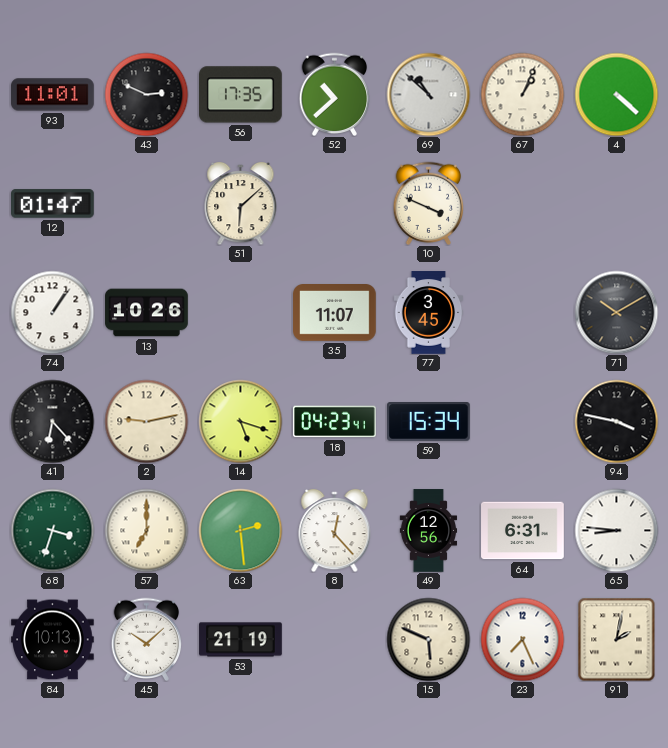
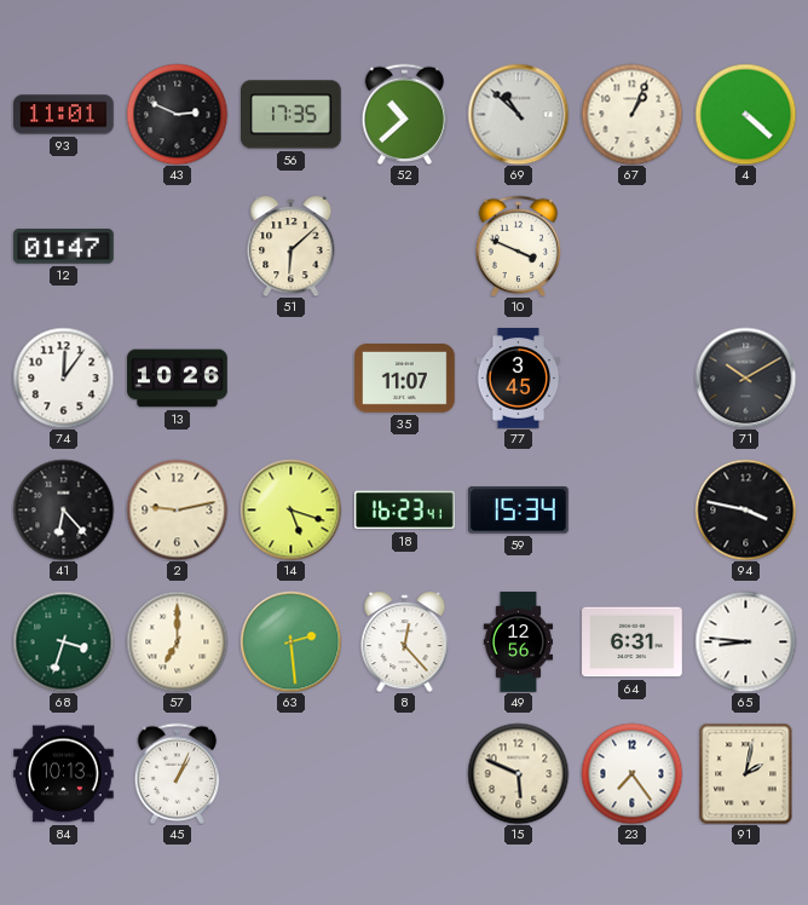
74: 1:06 -> 12:06
18: 04:23 -> 16:23
45: 10:08 -> 1:04
53: 21:19 -> none
23: 7:26 -> 7:24
